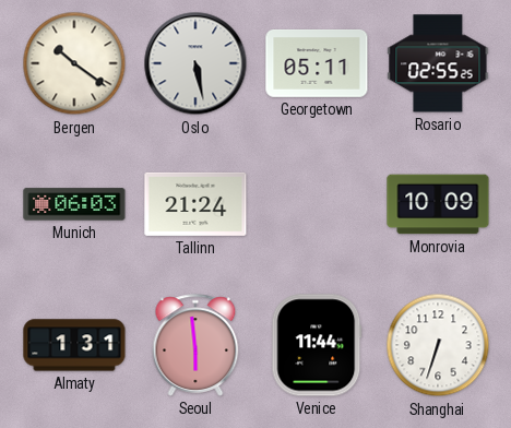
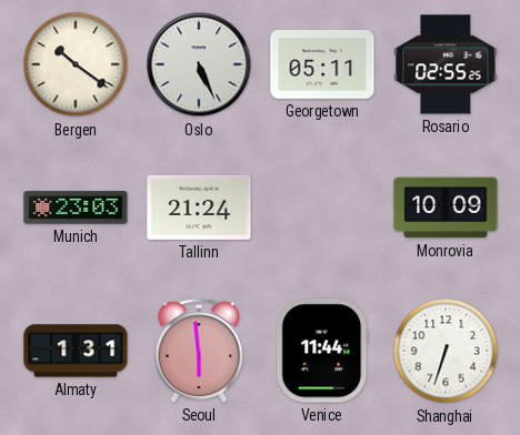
Oslo: 5:28 -> 5:26
Munich: 06:03 -> 23:03
